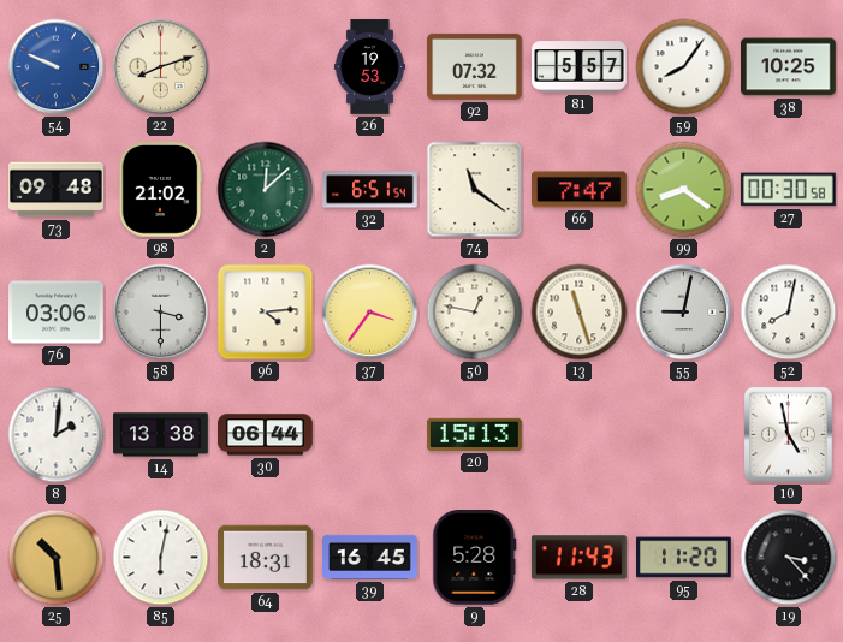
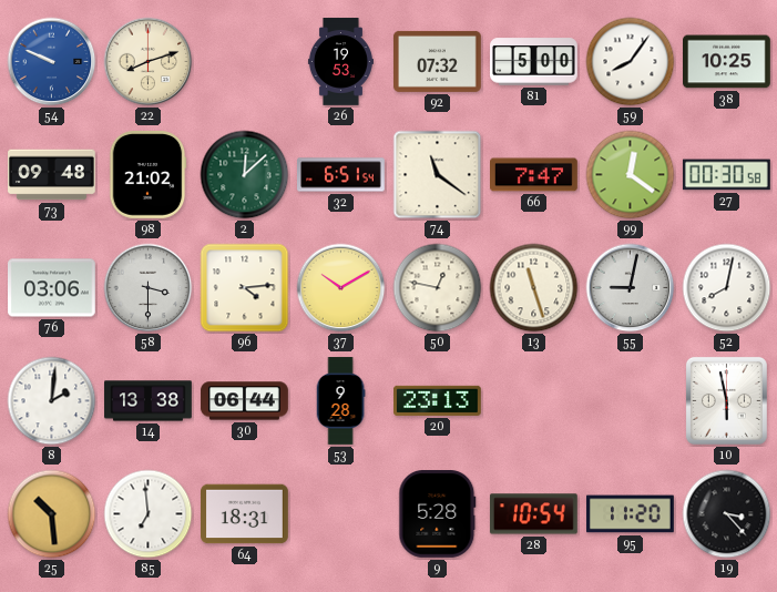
81: 5:57 -> 5:00
99: 8:21 -> 12:21
37: 3:36 -> 10:10
53: none -> 9:28
20: 15:13 -> 23:13
10: 4:58 -> 5:58
85: 6:02 -> 6:59
39: 16:45 -> none
28: 11:43 -> 10:54
